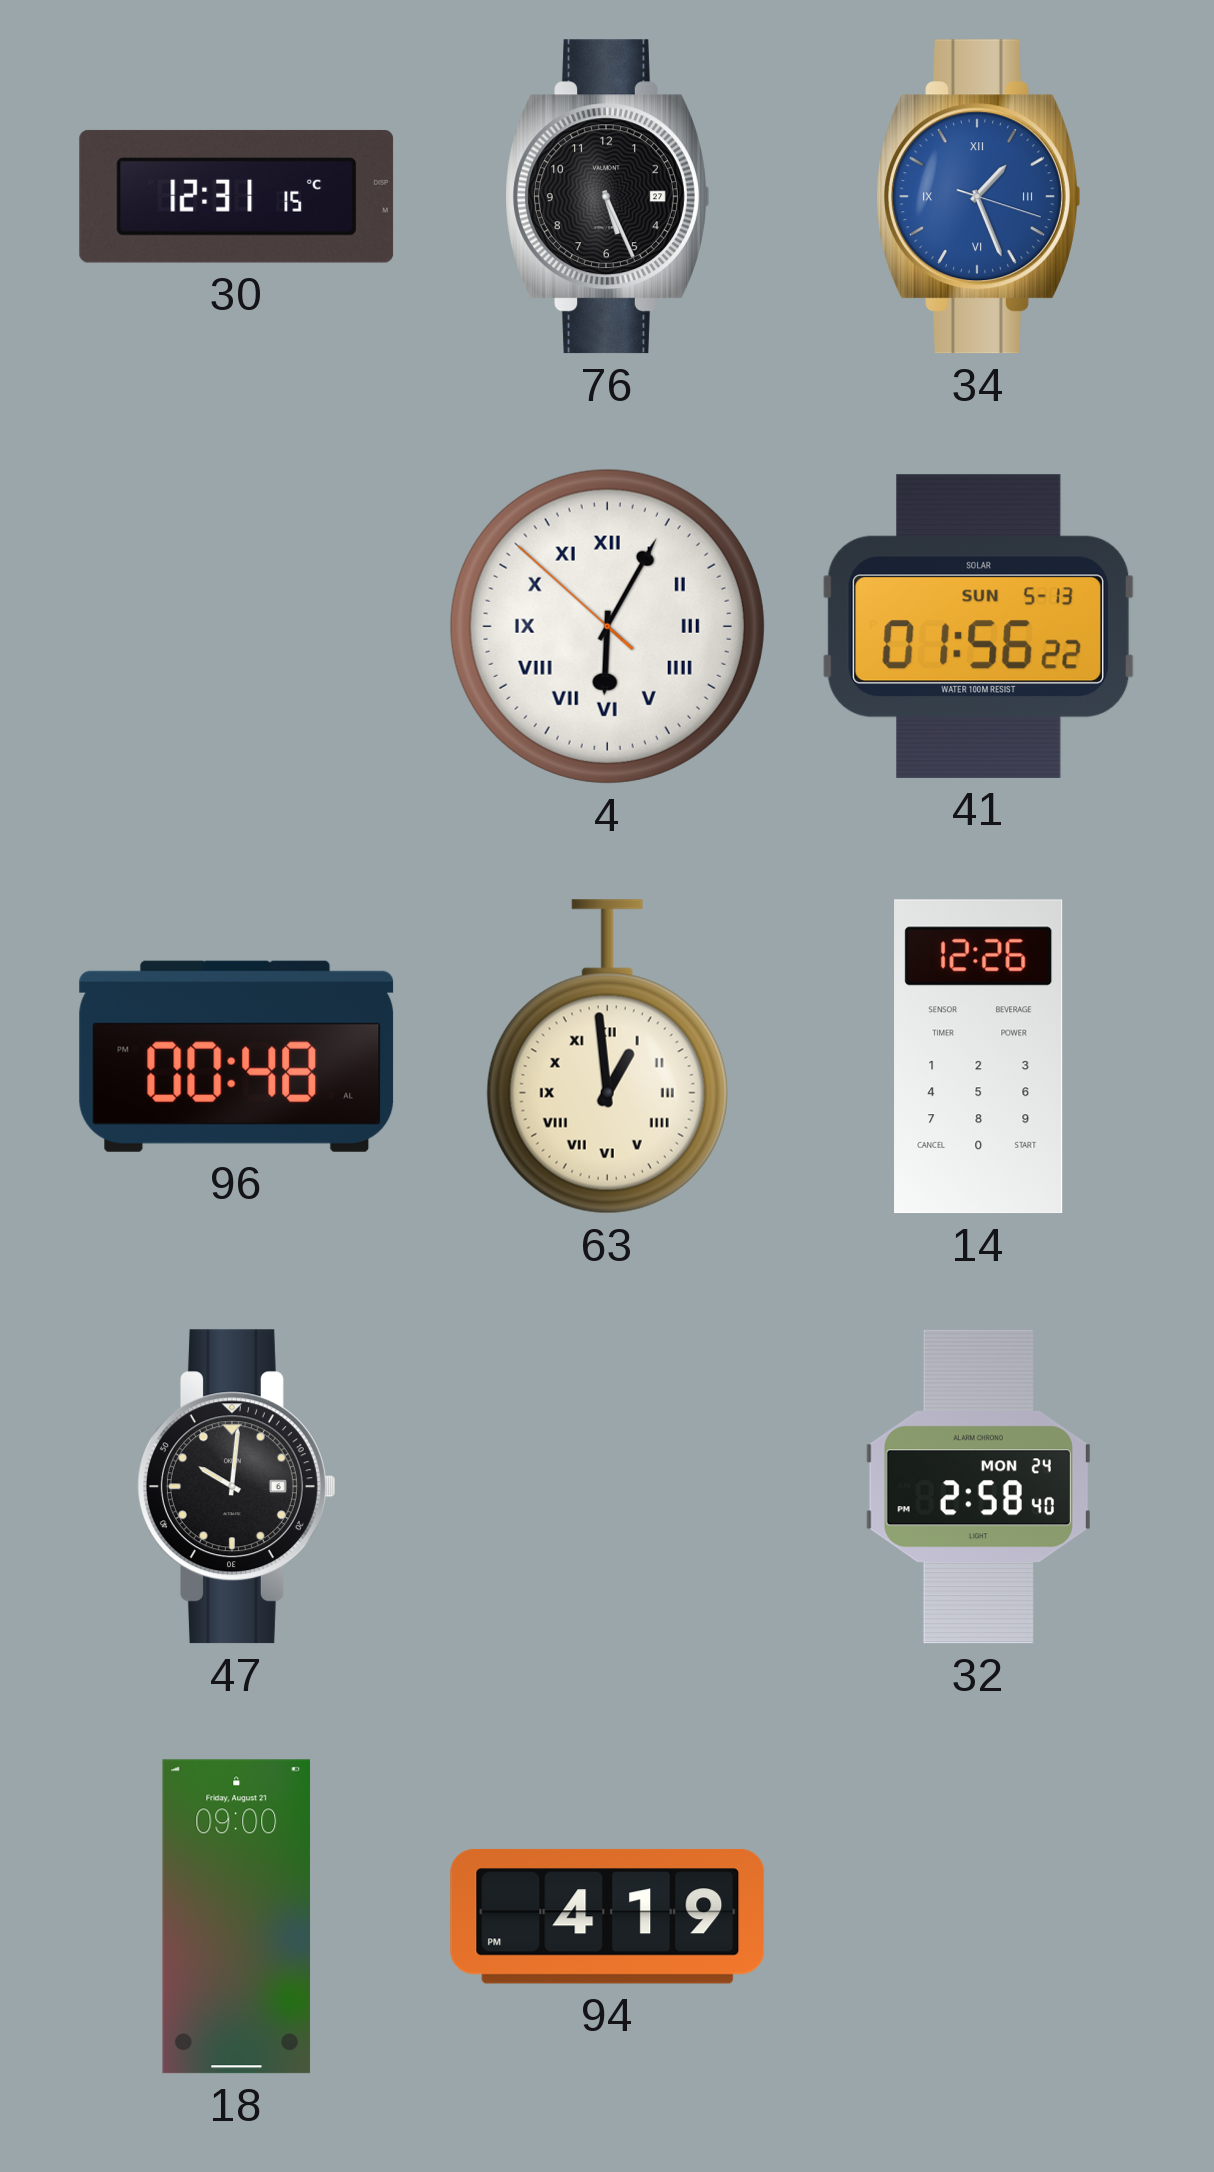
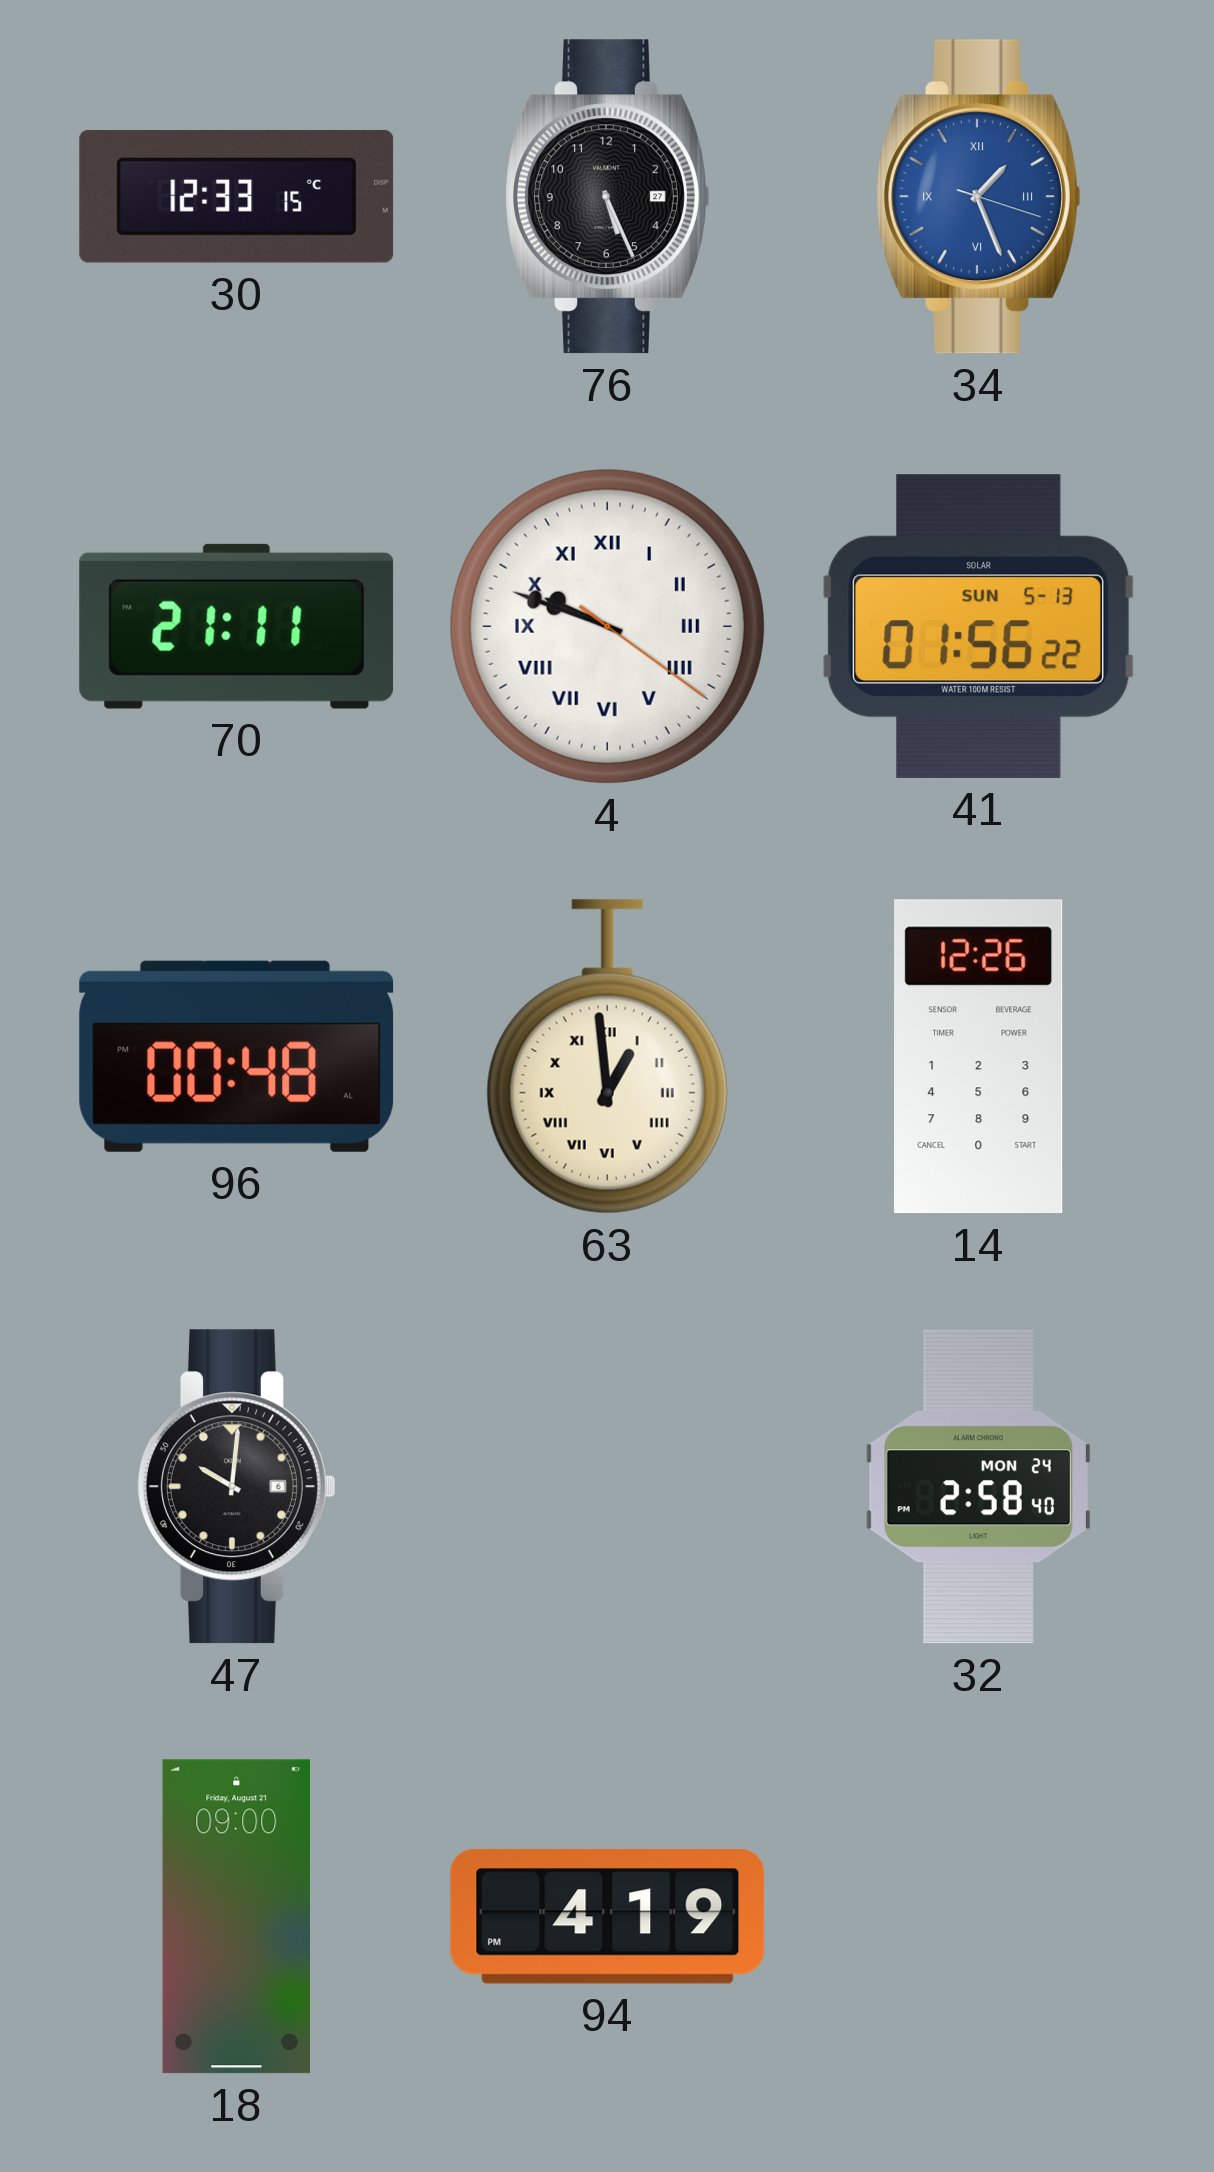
30: 12:31 -> 12:33
70: none -> 21:11
4: 6:04 -> 9:48
